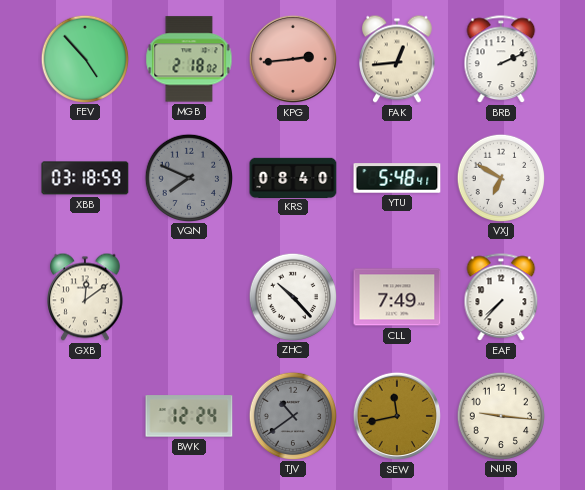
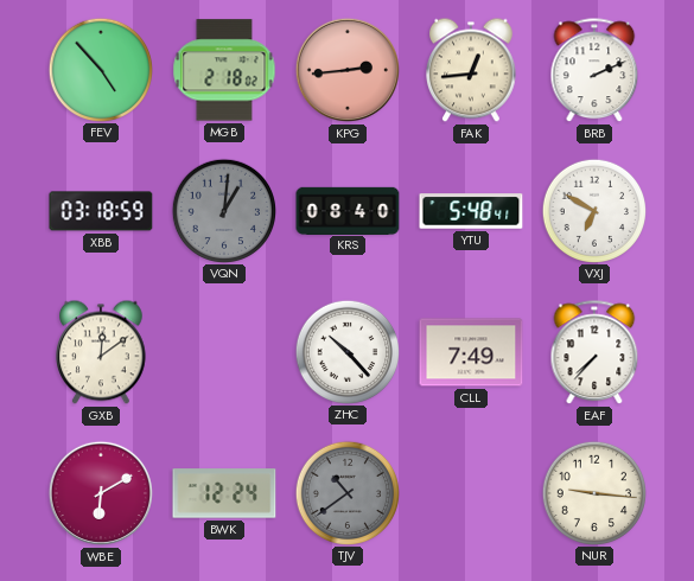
VQN: 7:49 -> 1:01
WBE: none -> 6:10
SEW: 11:43 -> none
